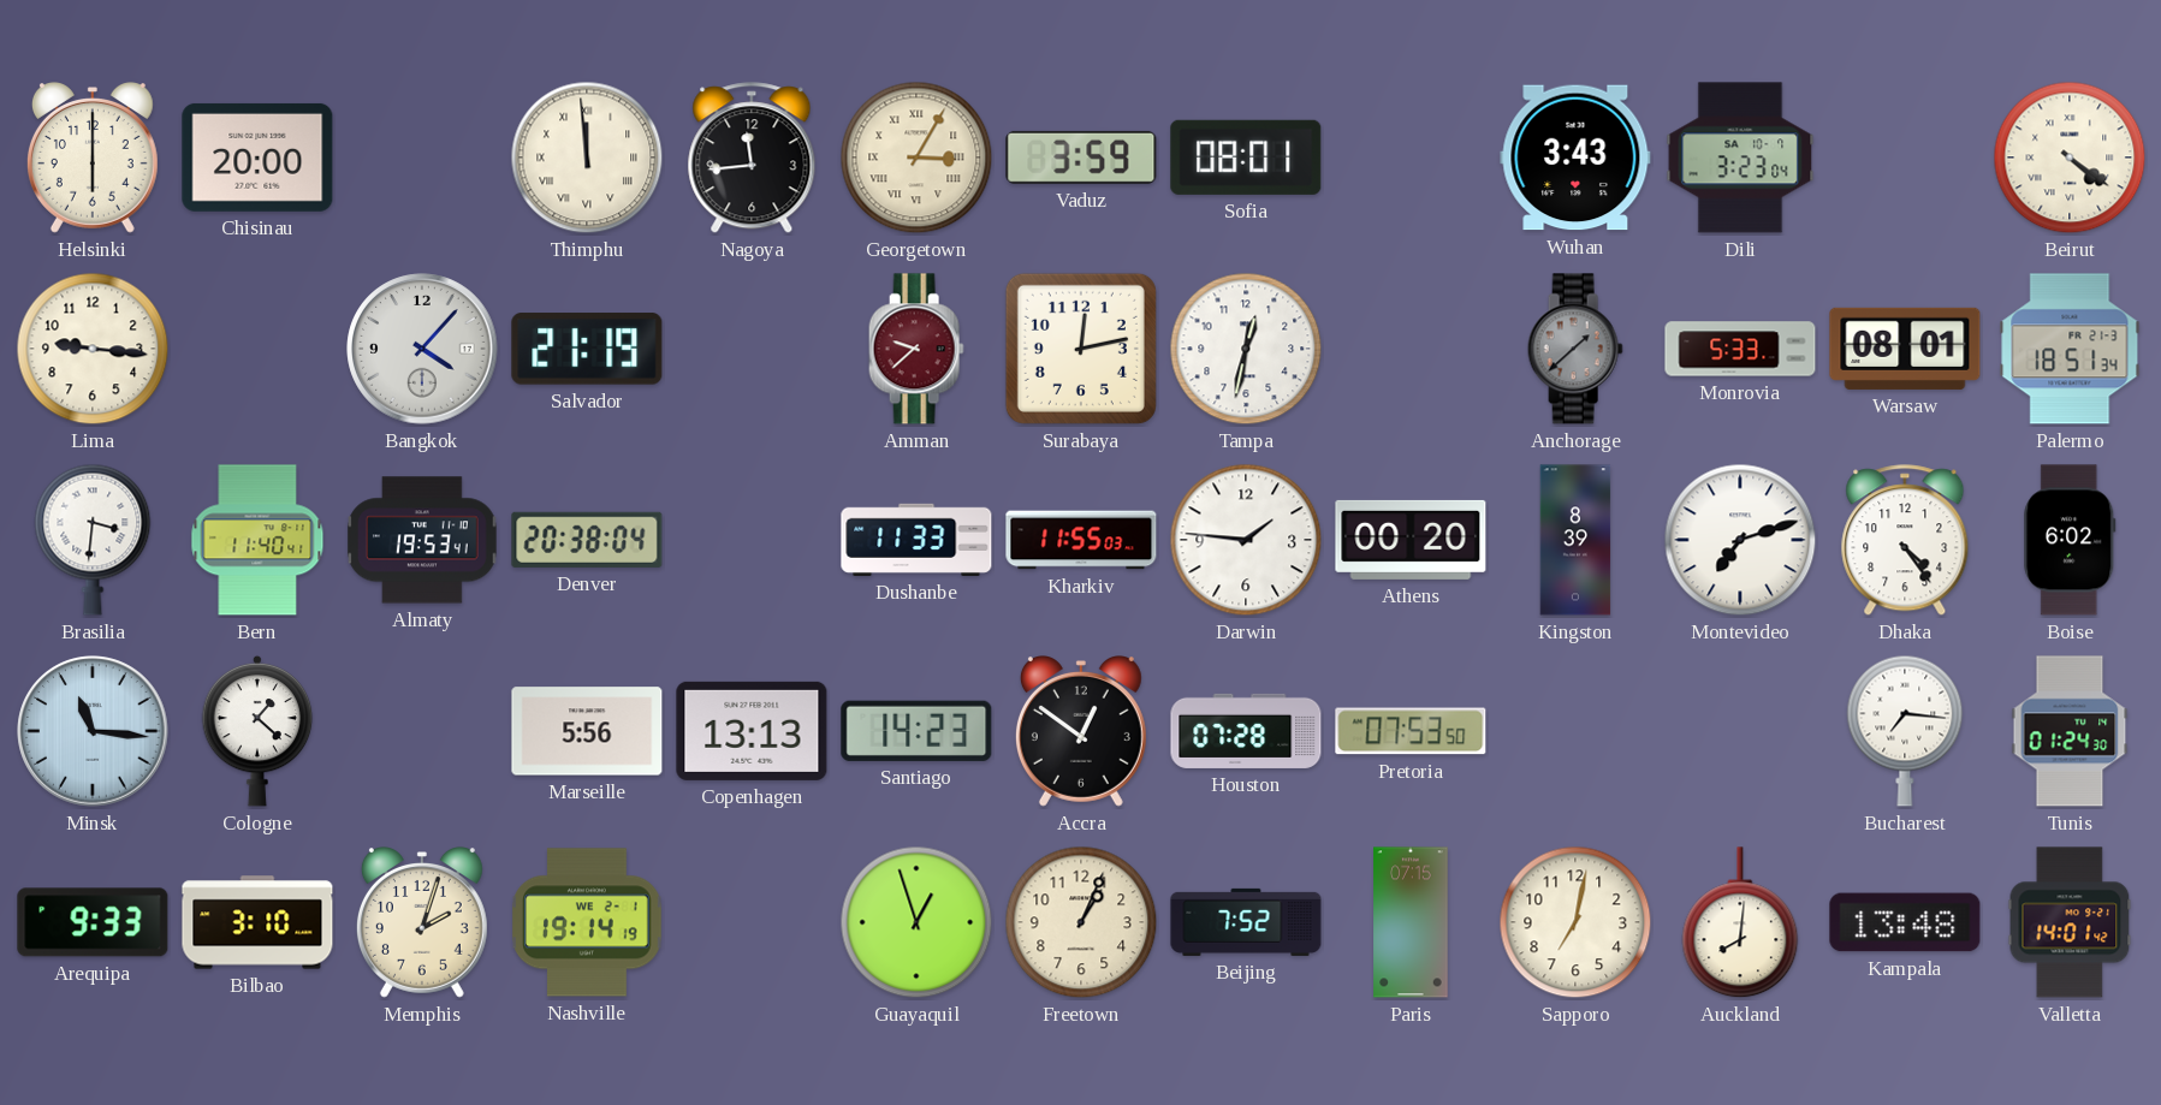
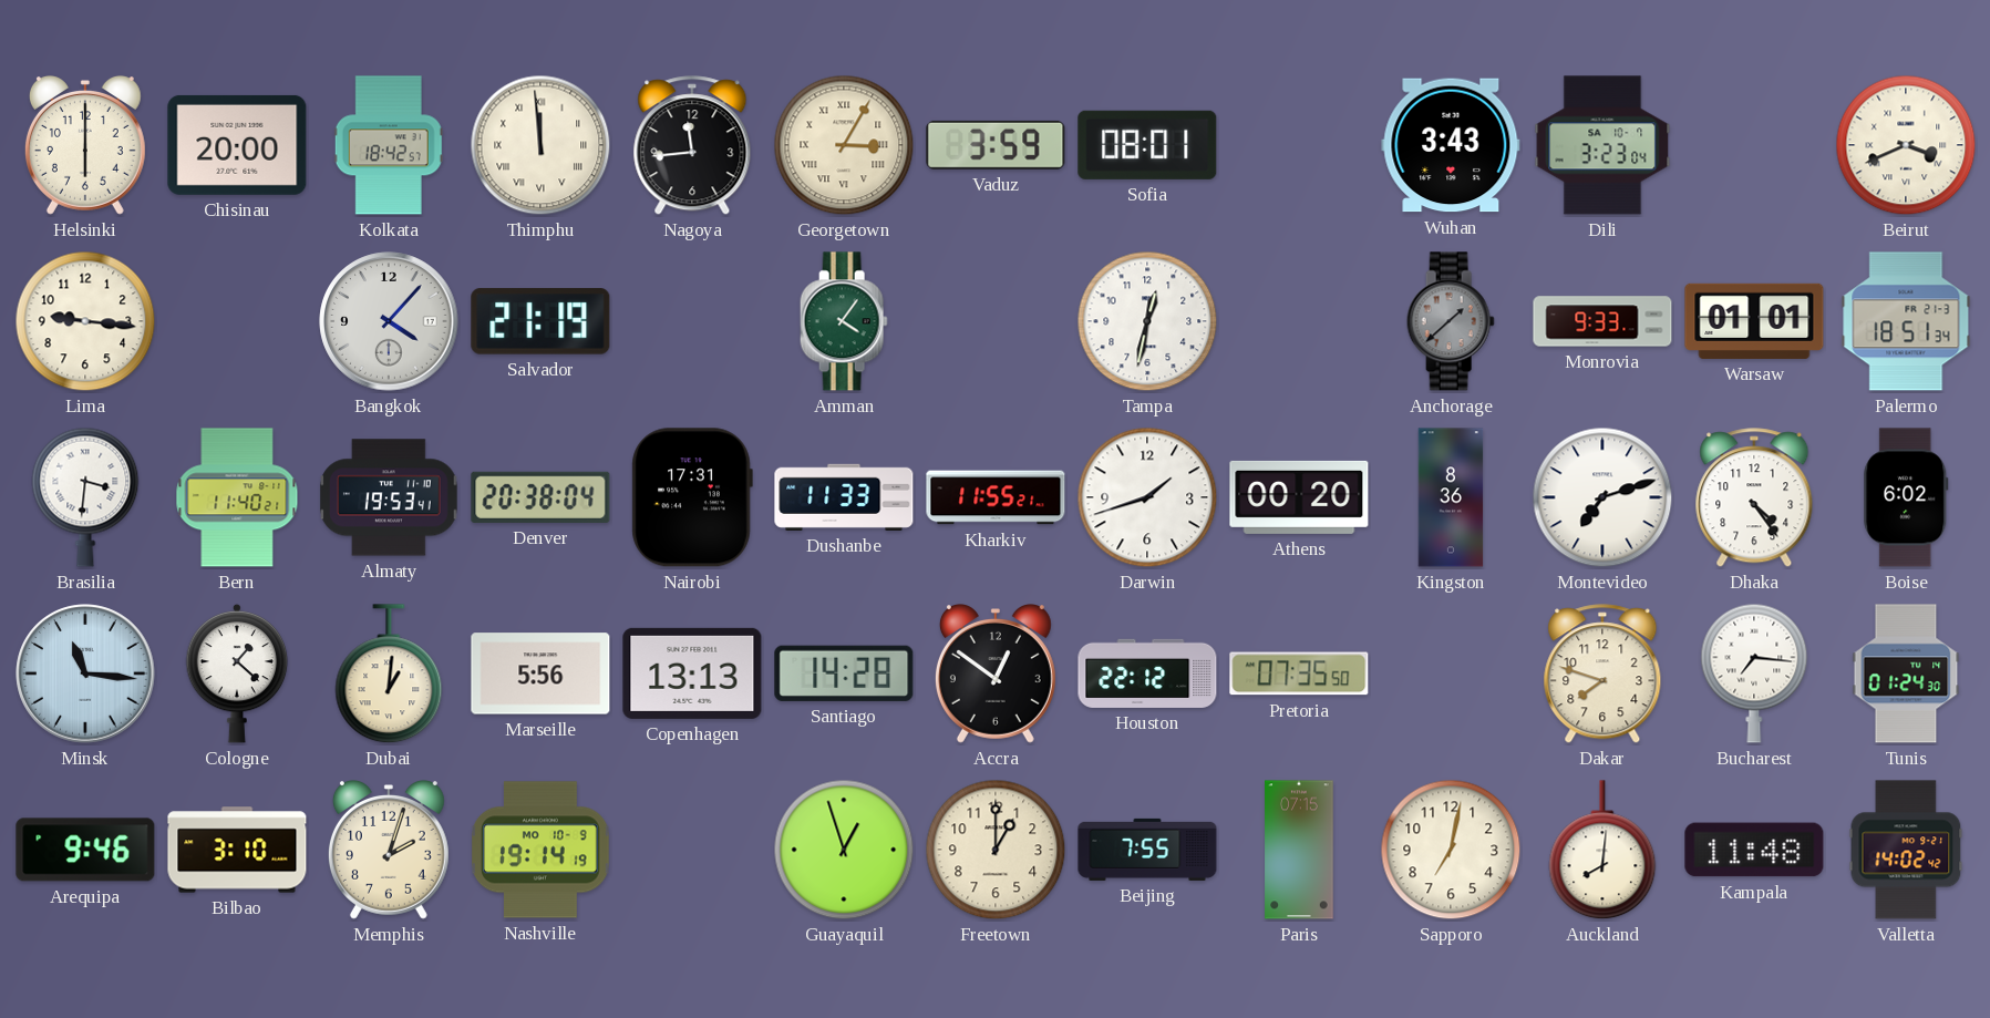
Kolkata: none -> 18:42
Beirut: 4:21 -> 3:41
Amman: 9:38 -> 4:06
Amman dial: burgundy -> green
Surabaya: 12:13 -> none
Monrovia: 5:33 -> 9:33
Warsaw: 08:01 -> 01:01
Bern: 11:40:41 -> 11:40:21
Nairobi: none -> 17:31
Kharkiv: 11:55:03 -> 11:55:21
Darwin: 1:46 -> 1:42
Kingston: 8:39 -> 8:36
Dubai: none -> 1:01
Santiago: 14:23 -> 14:28
Houston: 07:28 -> 22:12
Pretoria: 07:53 -> 07:35
Dakar: none -> 7:48
Arequipa: 9:33 -> 9:46
Nashville date: WE 2-1 -> MO 10-9
Freetown: 1:04 -> 1:00
Beijing: 7:52 -> 7:55
Kampala: 13:48 -> 11:48
Valletta: 14:01 -> 14:02
